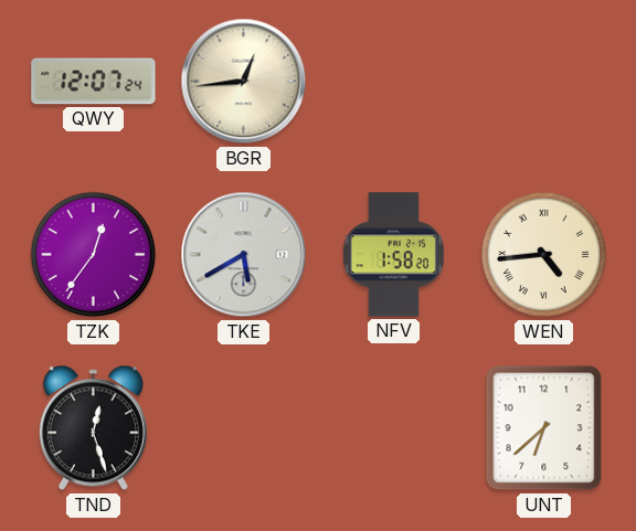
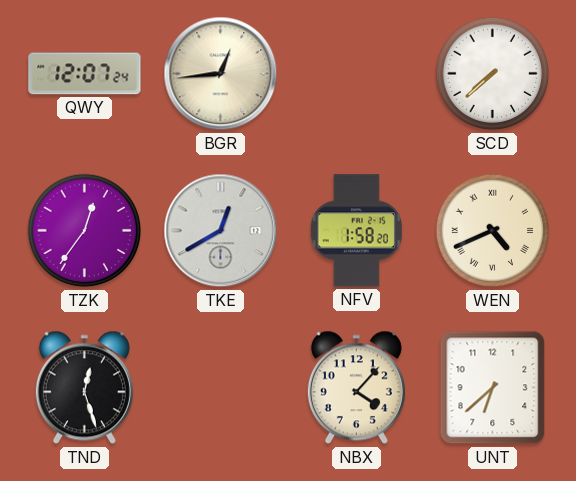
SCD: none -> 7:38
TKE: 5:40 -> 12:40
WEN: 4:44 -> 4:41
NBX: none -> 4:07
